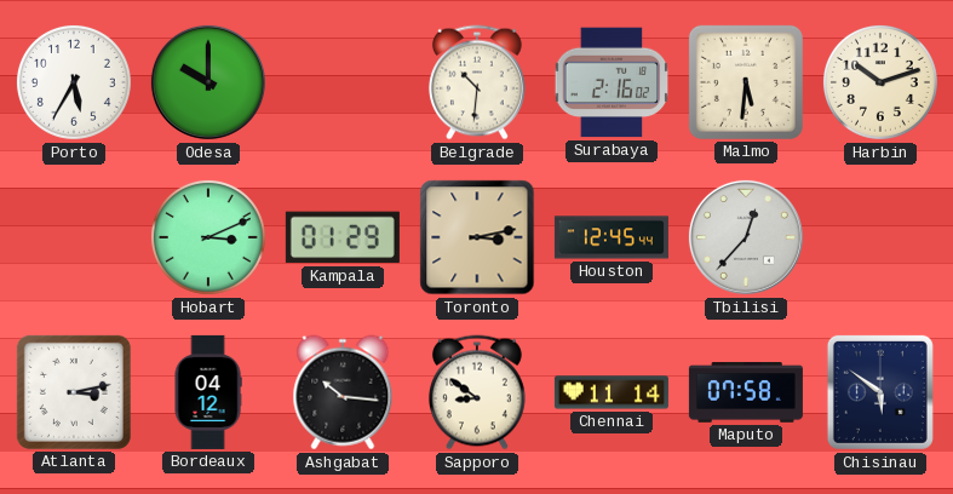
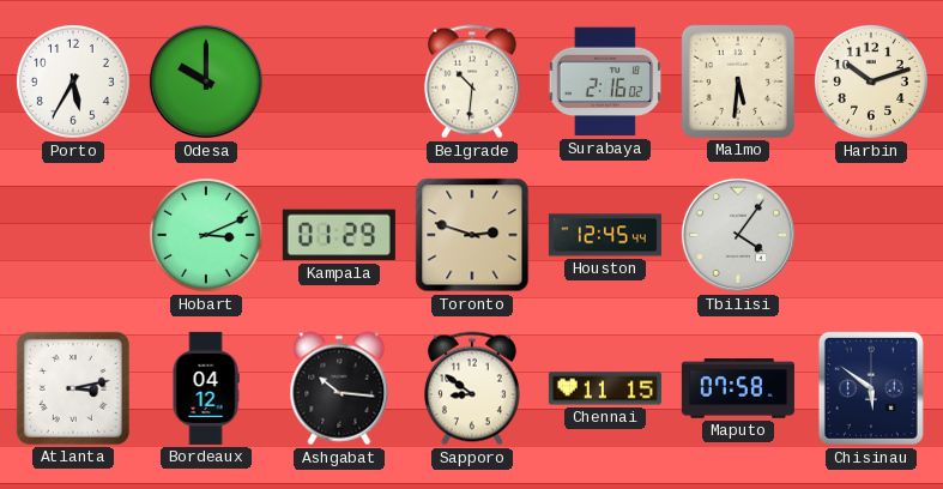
Toronto: 3:13 -> 2:48
Tbilisi: 12:37 -> 4:06
Chennai: 11:14 -> 11:15
